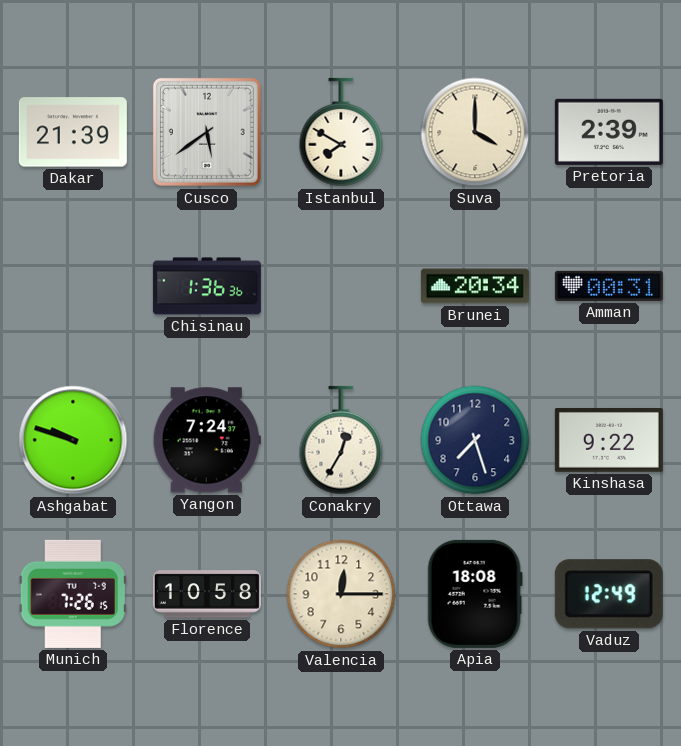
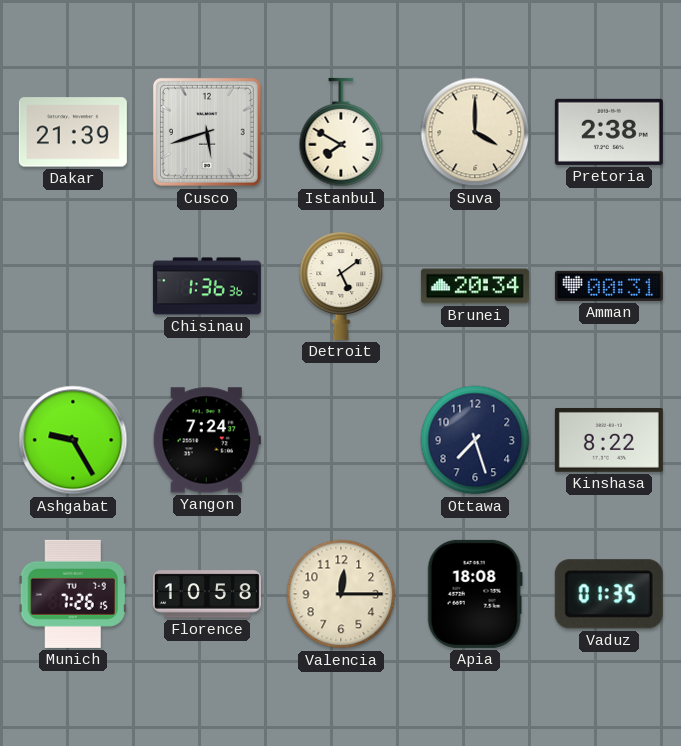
Cusco: 5:39 -> 5:42
Pretoria: 2:39 -> 2:38
Detroit: none -> 5:09
Ashgabat: 9:48 -> 9:25
Conakry: 12:35 -> none
Kinshasa: 9:22 -> 8:22
Vaduz: 12:49 -> 01:35
